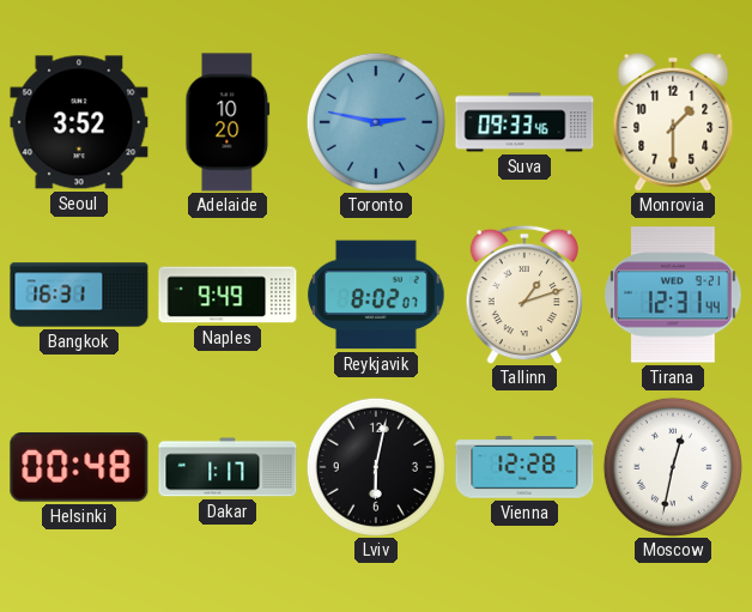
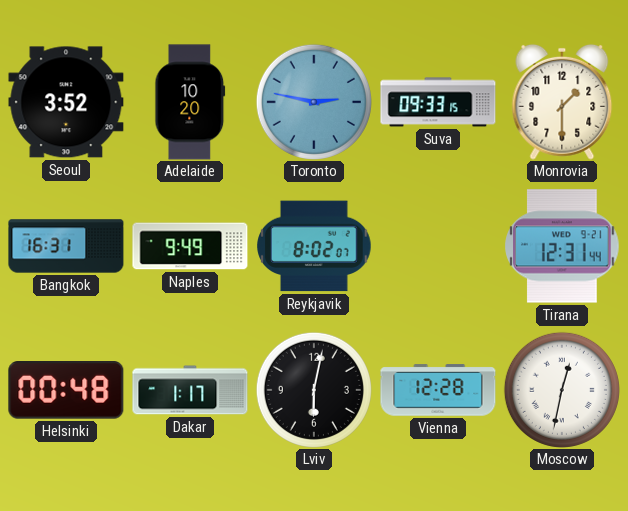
Suva: 09:33:46 -> 09:33:15
Tallinn: 1:12 -> none
